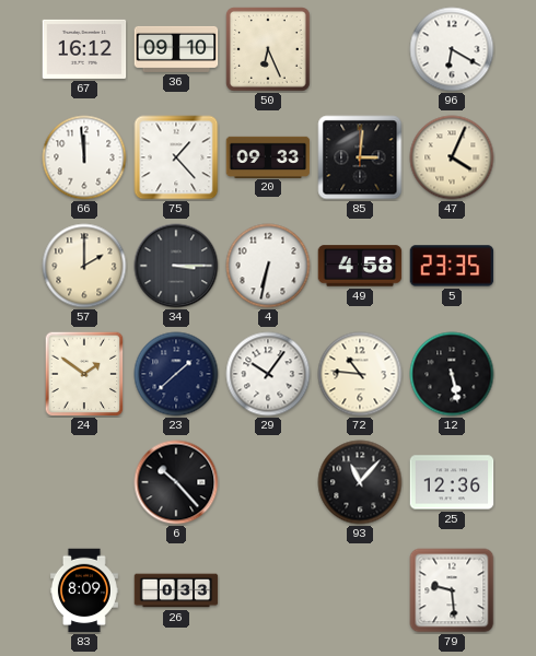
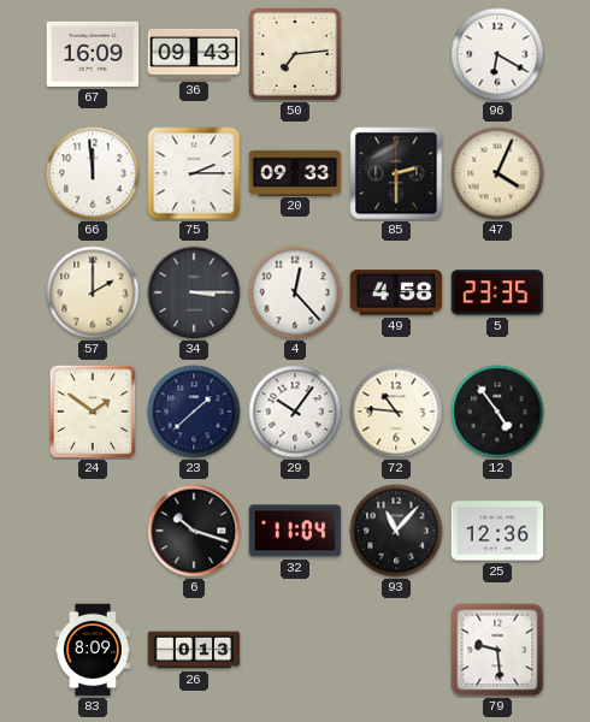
67: 16:12 -> 16:09
36: 09:10 -> 09:43
50: 6:26 -> 7:14
75: 1:23 -> 2:15
85: 3:01 -> 2:30
4: 6:32 -> 12:23
12: 5:28 -> 4:54
6: 10:23 -> 10:18
32: none -> 11:04
26: 0:33 -> 0:13
